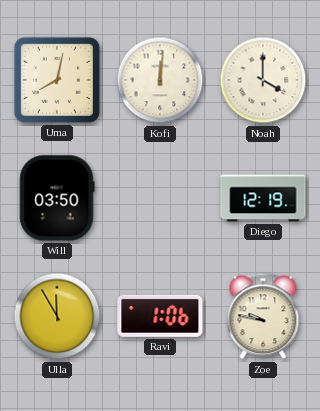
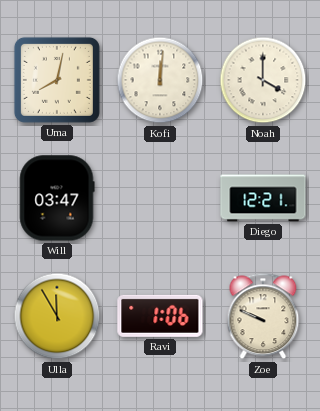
Will: 03:50 -> 03:47
Diego: 12:19 -> 12:21
Zoe: 9:47 -> 9:49
